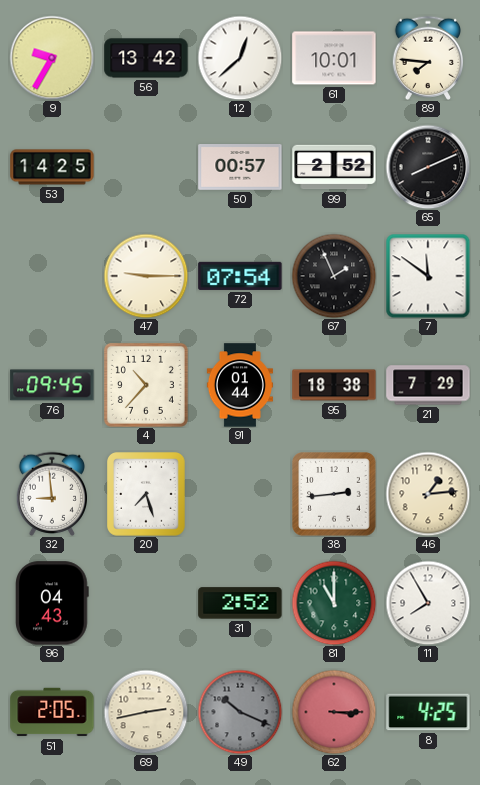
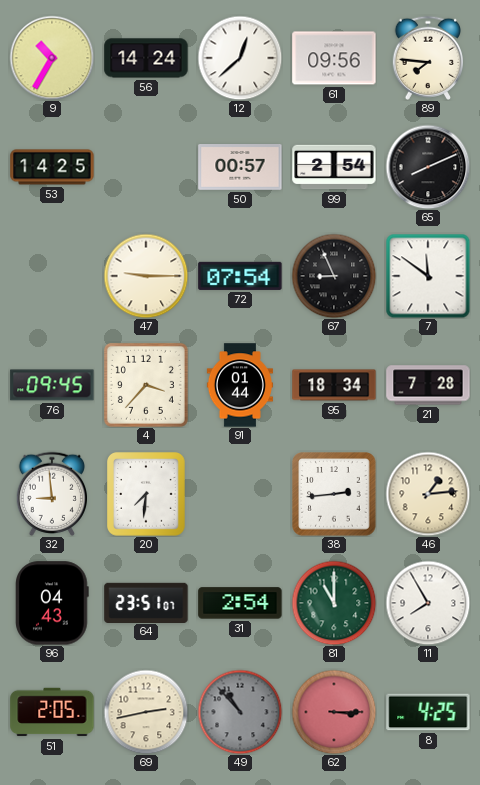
9: 9:35 -> 10:35
56: 13:42 -> 14:24
61: 10:01 -> 09:56
99: 2:52 -> 2:54
67: 1:56 -> 8:56
4: 10:37 -> 3:37
95: 18:38 -> 18:34
21: 7:29 -> 7:28
20: 7:27 -> 7:31
64: none -> 23:51
31: 2:52 -> 2:54
49: 10:19 -> 10:53
